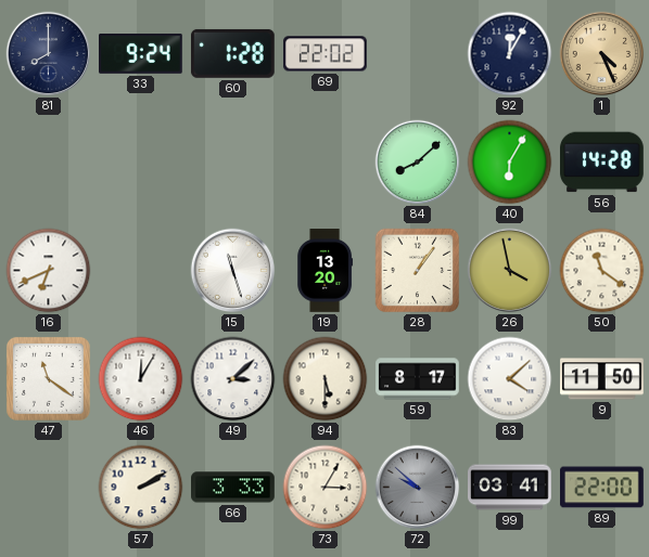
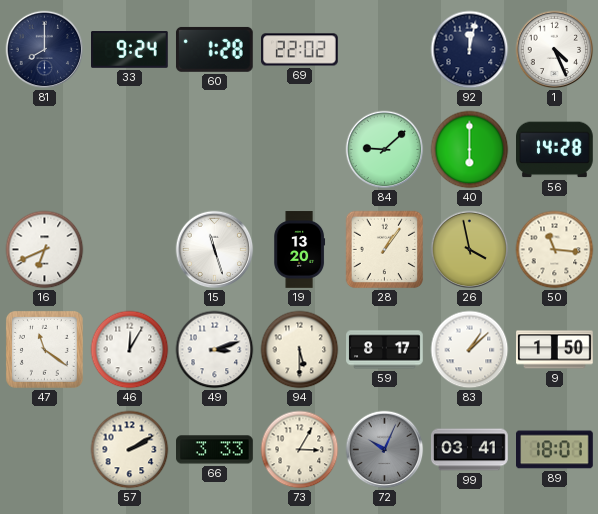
92: 12:05 -> 12:02
1 dial: champagne -> white
84: 8:08 -> 9:08
40: 6:05 -> 6:00
50: 11:21 -> 11:16
49: 3:08 -> 3:12
83: 4:08 -> 1:08
9: 11:50 -> 1:50
72: 9:52 -> 10:04
89: 22:00 -> 18:01
